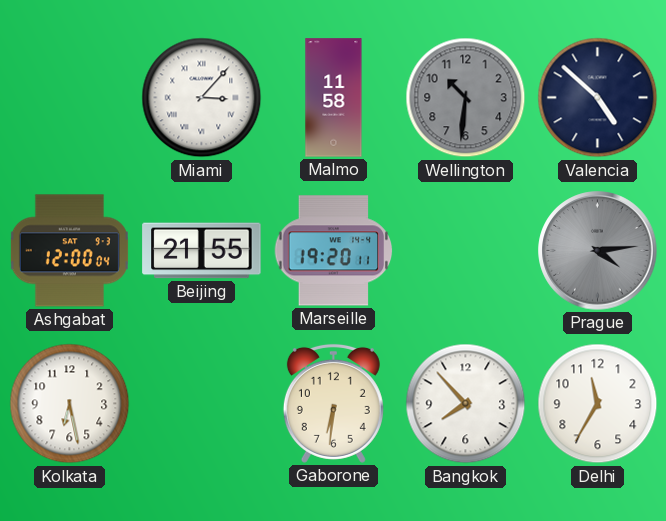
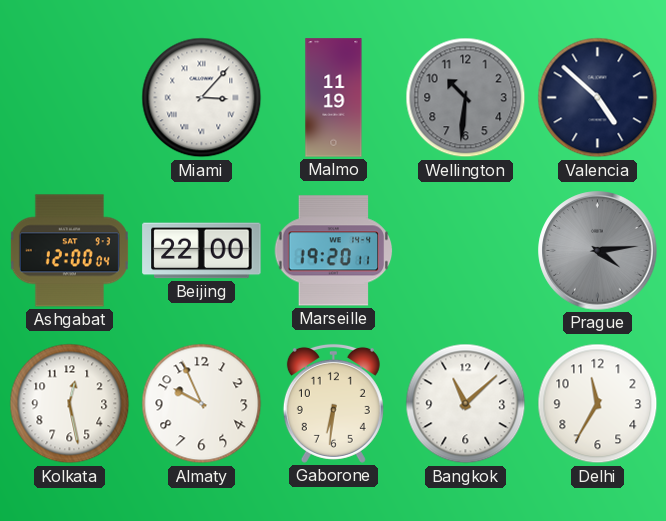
Malmo: 11:58 -> 11:19
Beijing: 21:55 -> 22:00
Kolkata: 6:28 -> 12:28
Almaty: none -> 9:56
Bangkok: 7:53 -> 11:08
